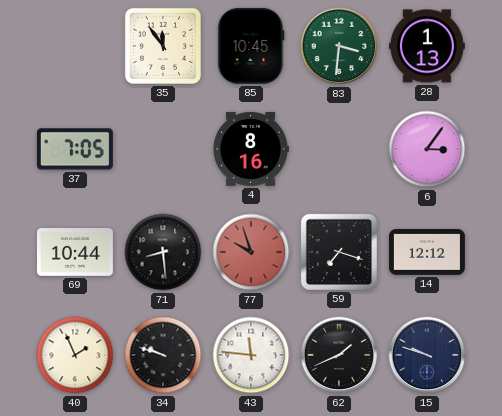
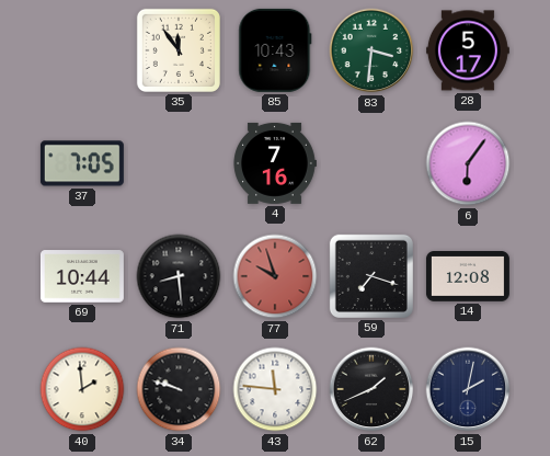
85: 10:45 -> 10:43
28: 1:13 -> 5:17
4: 8:16 -> 7:16
6: 3:06 -> 6:06
14: 12:12 -> 12:08
40: 1:56 -> 1:59
15: 9:48 -> 2:02
